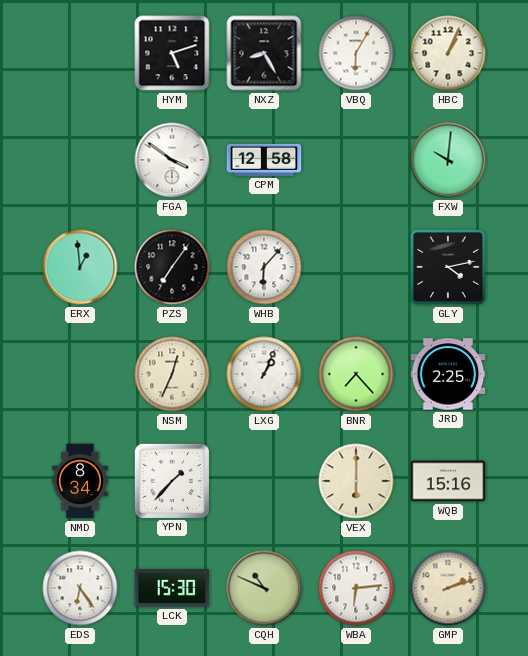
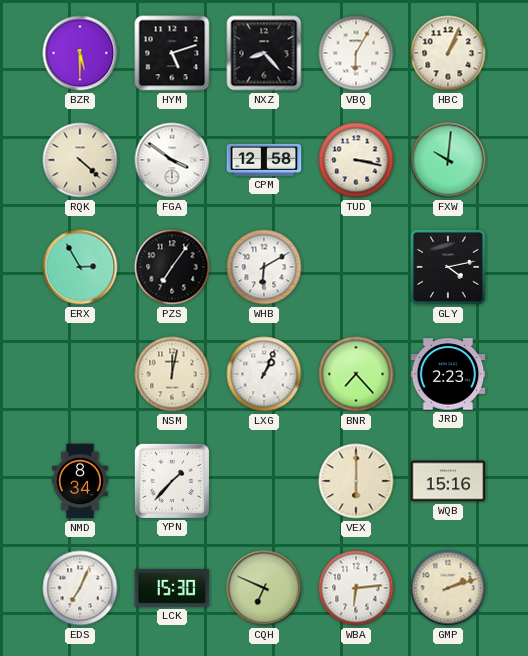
BZR: none -> 5:30
NXZ: 8:25 -> 8:23
RQK: none -> 4:22
TUD: none -> 3:17
ERX: 12:59 -> 2:55
WHB: 6:07 -> 6:10
NSM: 12:34 -> 12:02
JRD: 2:25 -> 2:23
EDS: 6:24 -> 7:04
CQH: 10:49 -> 6:49
